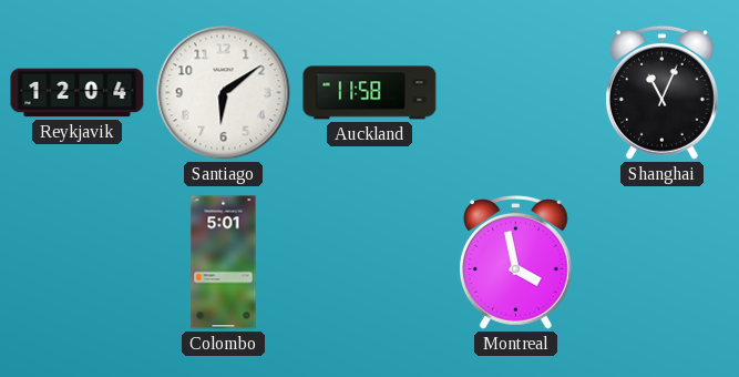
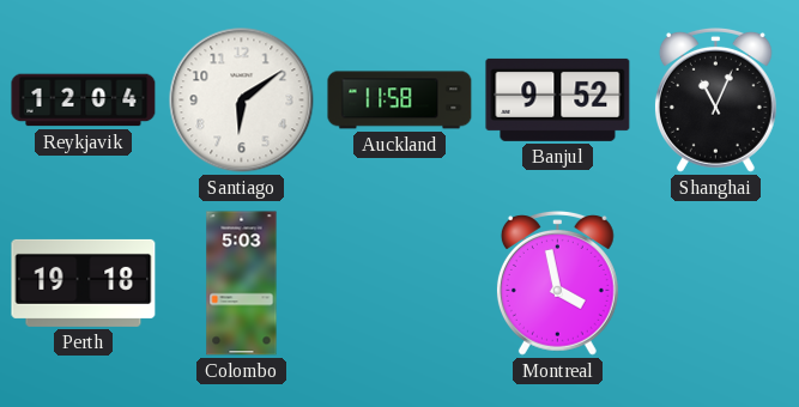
Banjul: none -> 9:52
Perth: none -> 19:18
Colombo: 5:01 -> 5:03
